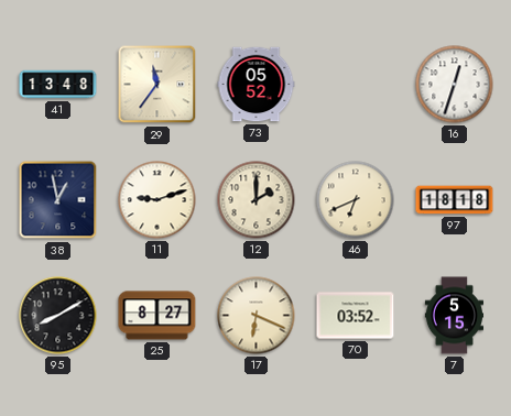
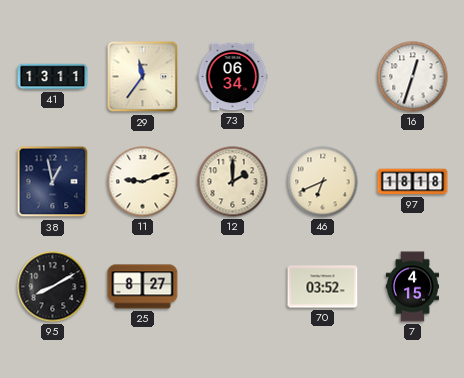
41: 13:48 -> 13:11
73: 05:52 -> 06:34
17: 6:19 -> none
7: 5:15 -> 4:15
